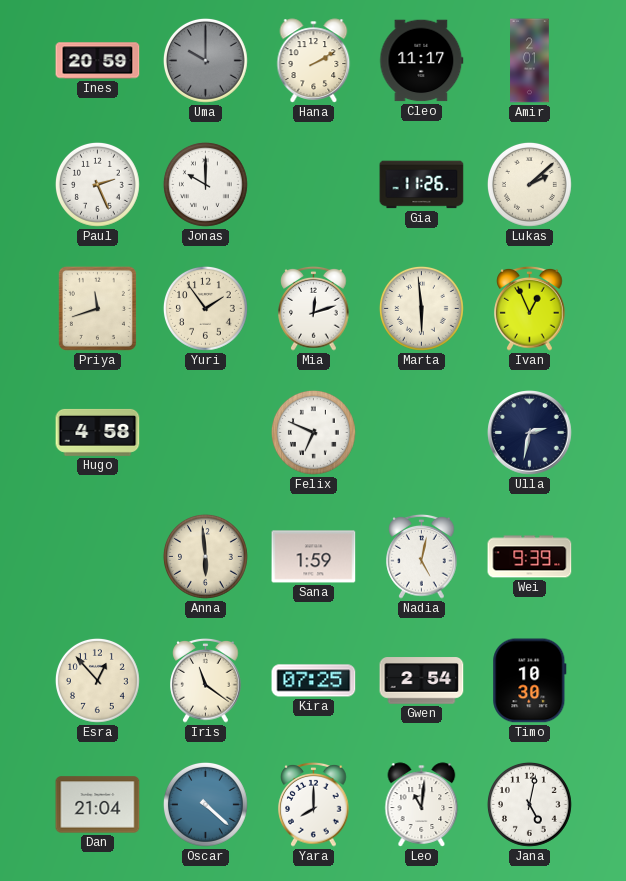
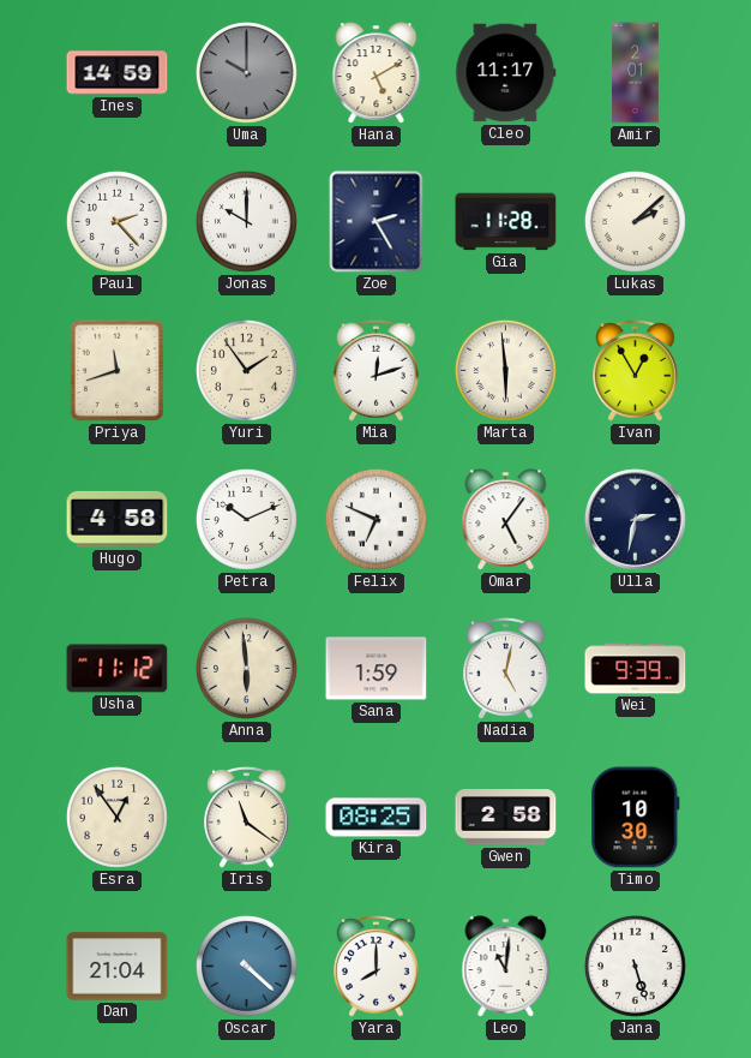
Ines: 20:59 -> 14:59
Hana: 2:10 -> 5:10
Paul: 2:26 -> 2:23
Zoe: none -> 2:25
Gia: 11:26 -> 11:28
Ivan: 12:56 -> 12:55
Petra: none -> 10:11
Omar: none -> 5:06
Usha: none -> 11:12
Esra: 12:53 -> 12:54
Kira: 07:25 -> 08:25
Gwen: 2:54 -> 2:58
Jana: 5:02 -> 5:27
